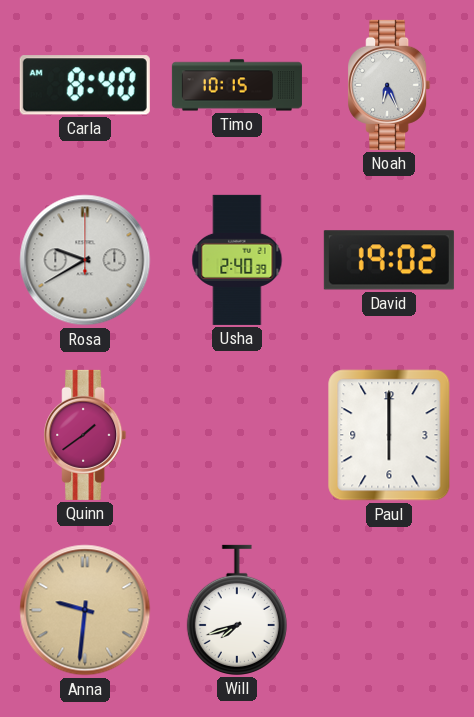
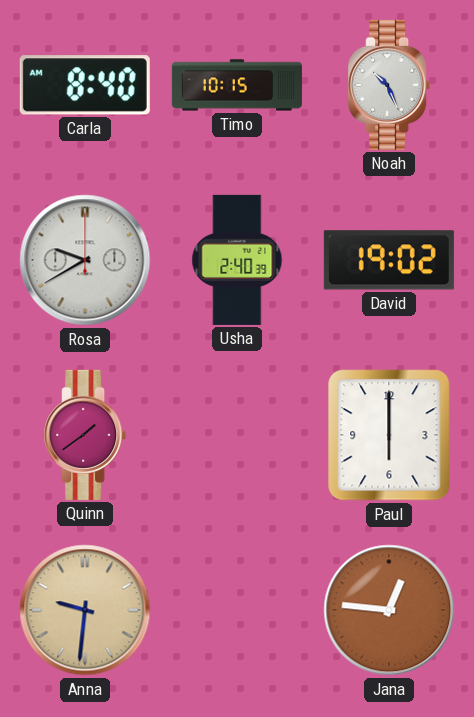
Noah: 6:26 -> 10:26
Will: 7:42 -> none
Jana: none -> 12:46
